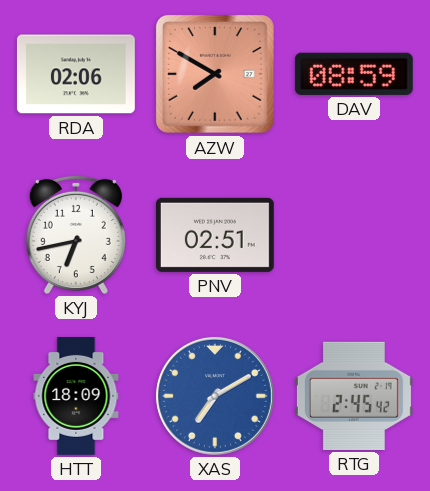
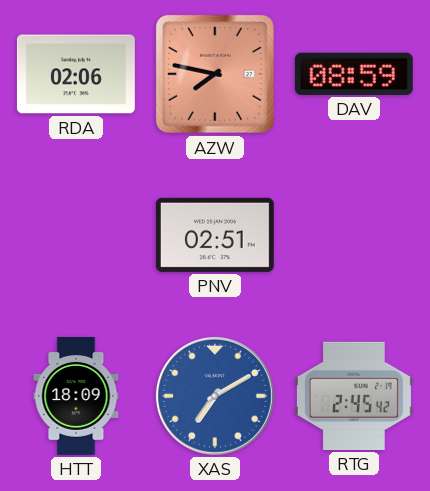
AZW: 7:50 -> 7:47
KYJ: 6:43 -> none
